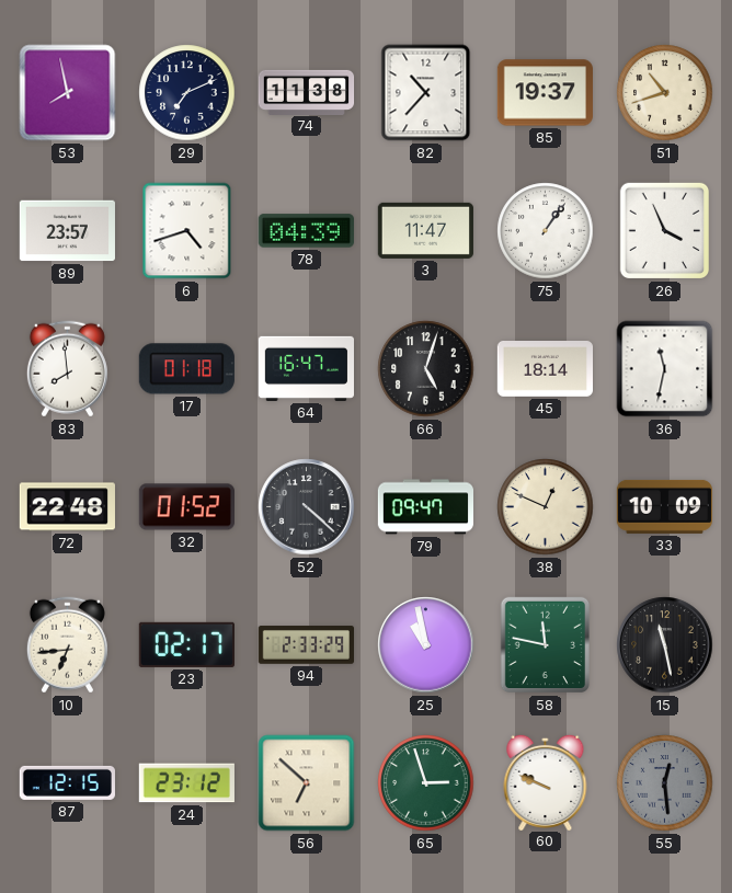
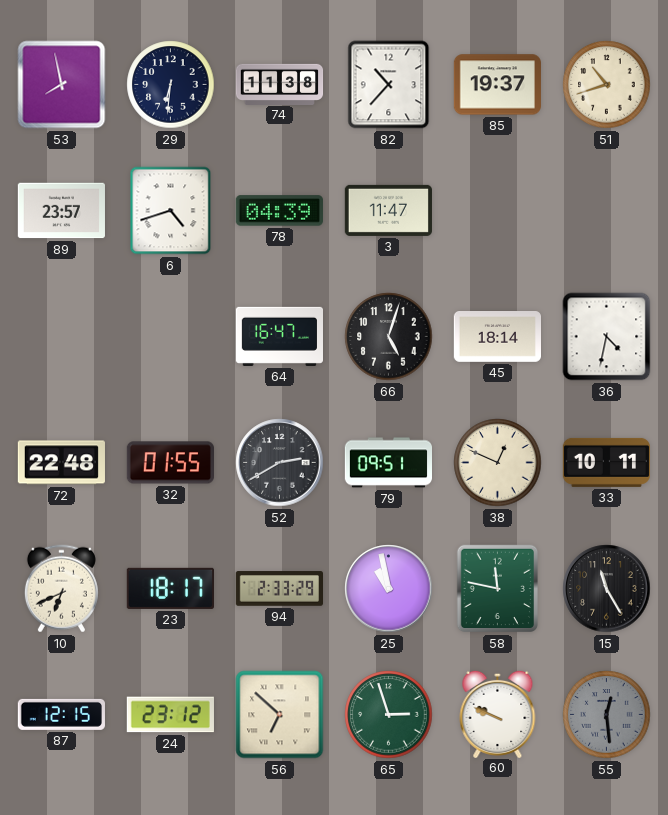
29: 7:11 -> 6:31
75: 1:06 -> none
26: 3:56 -> none
83: 7:59 -> none
17: 01:18 -> none
36: 11:32 -> 4:32
32: 01:52 -> 01:55
52: 4:22 -> 2:40
79: 09:47 -> 09:51
33: 10:09 -> 10:11
10: 6:44 -> 6:41
23: 02:17 -> 18:17
15: 11:28 -> 11:25
